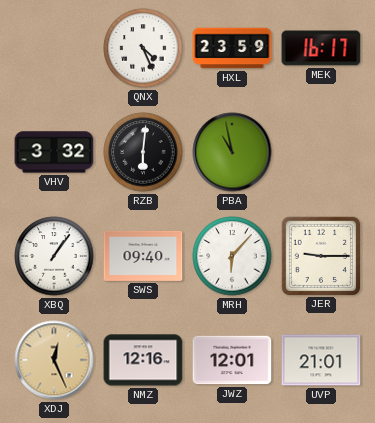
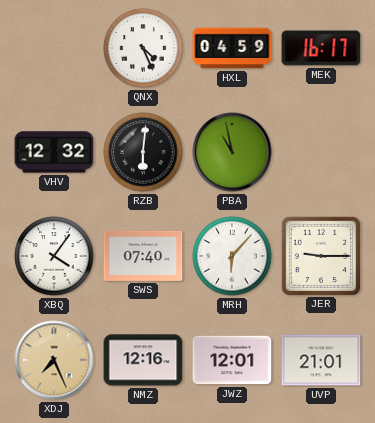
HXL: 23:59 -> 04:59
VHV: 3:32 -> 12:32
XBQ: 1:06 -> 4:06
SWS: 09:40 -> 07:40
XDJ: 12:26 -> 7:26
